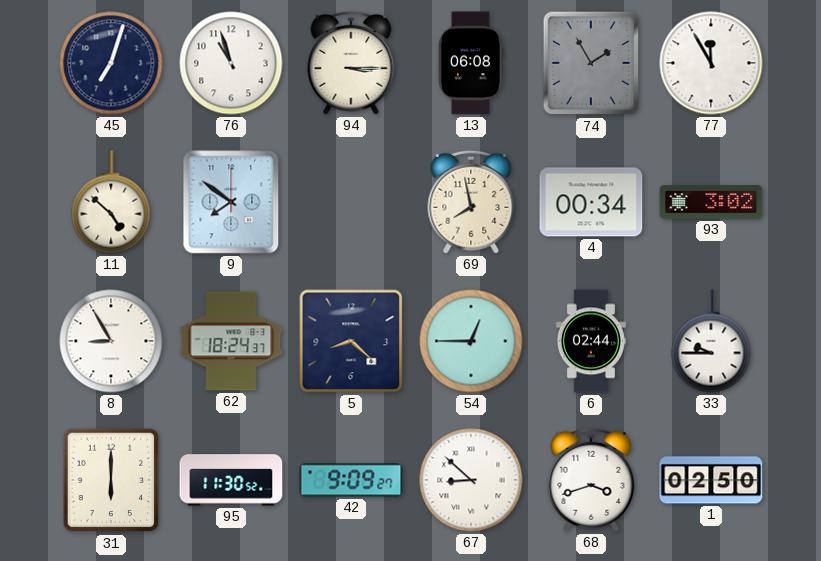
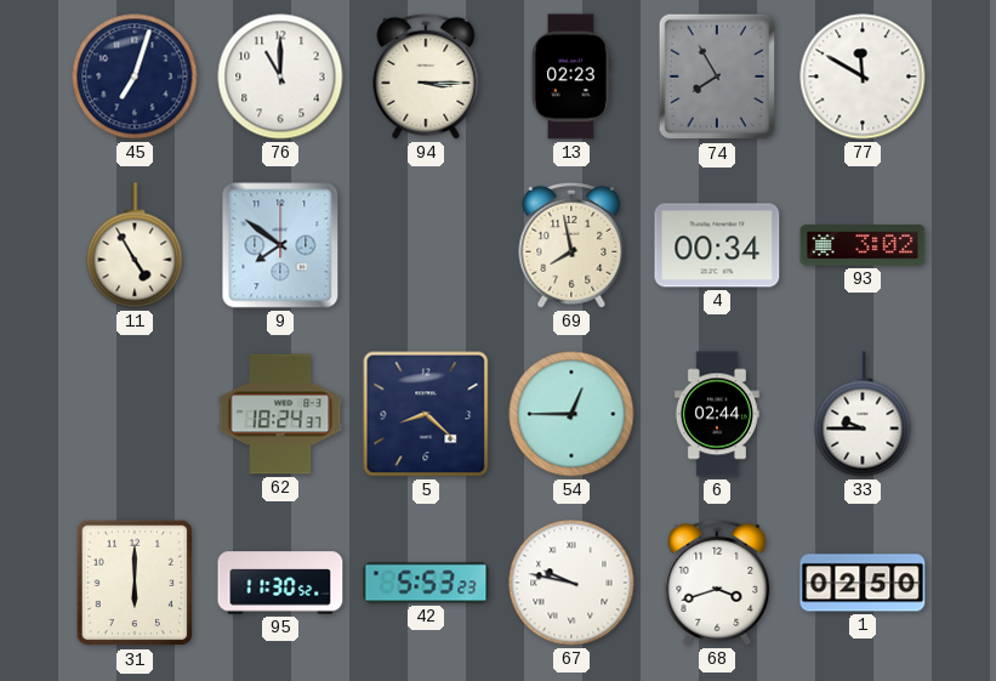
76: 10:57 -> 11:00
13: 06:08 -> 02:23
74: 1:55 -> 7:55
77: 11:55 -> 11:50
11: 4:52 -> 4:55
8: 8:55 -> none
42: 9:09 -> 5:53
67: 8:52 -> 9:47
